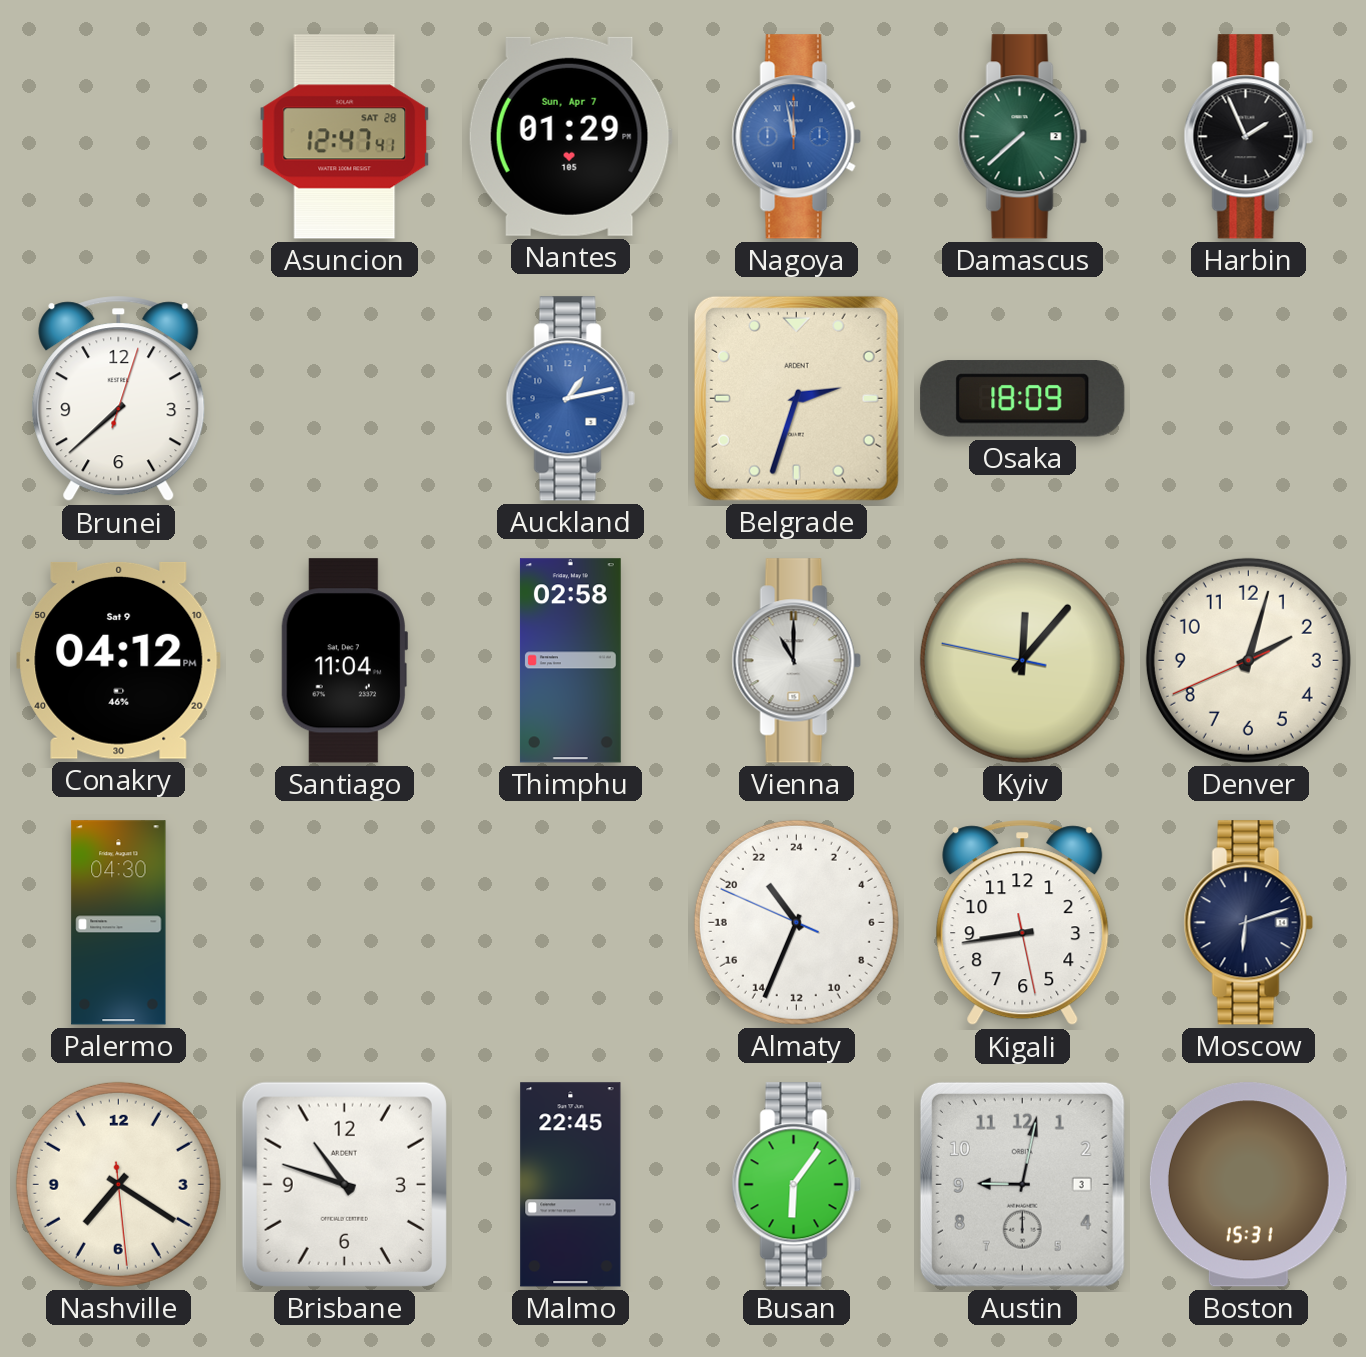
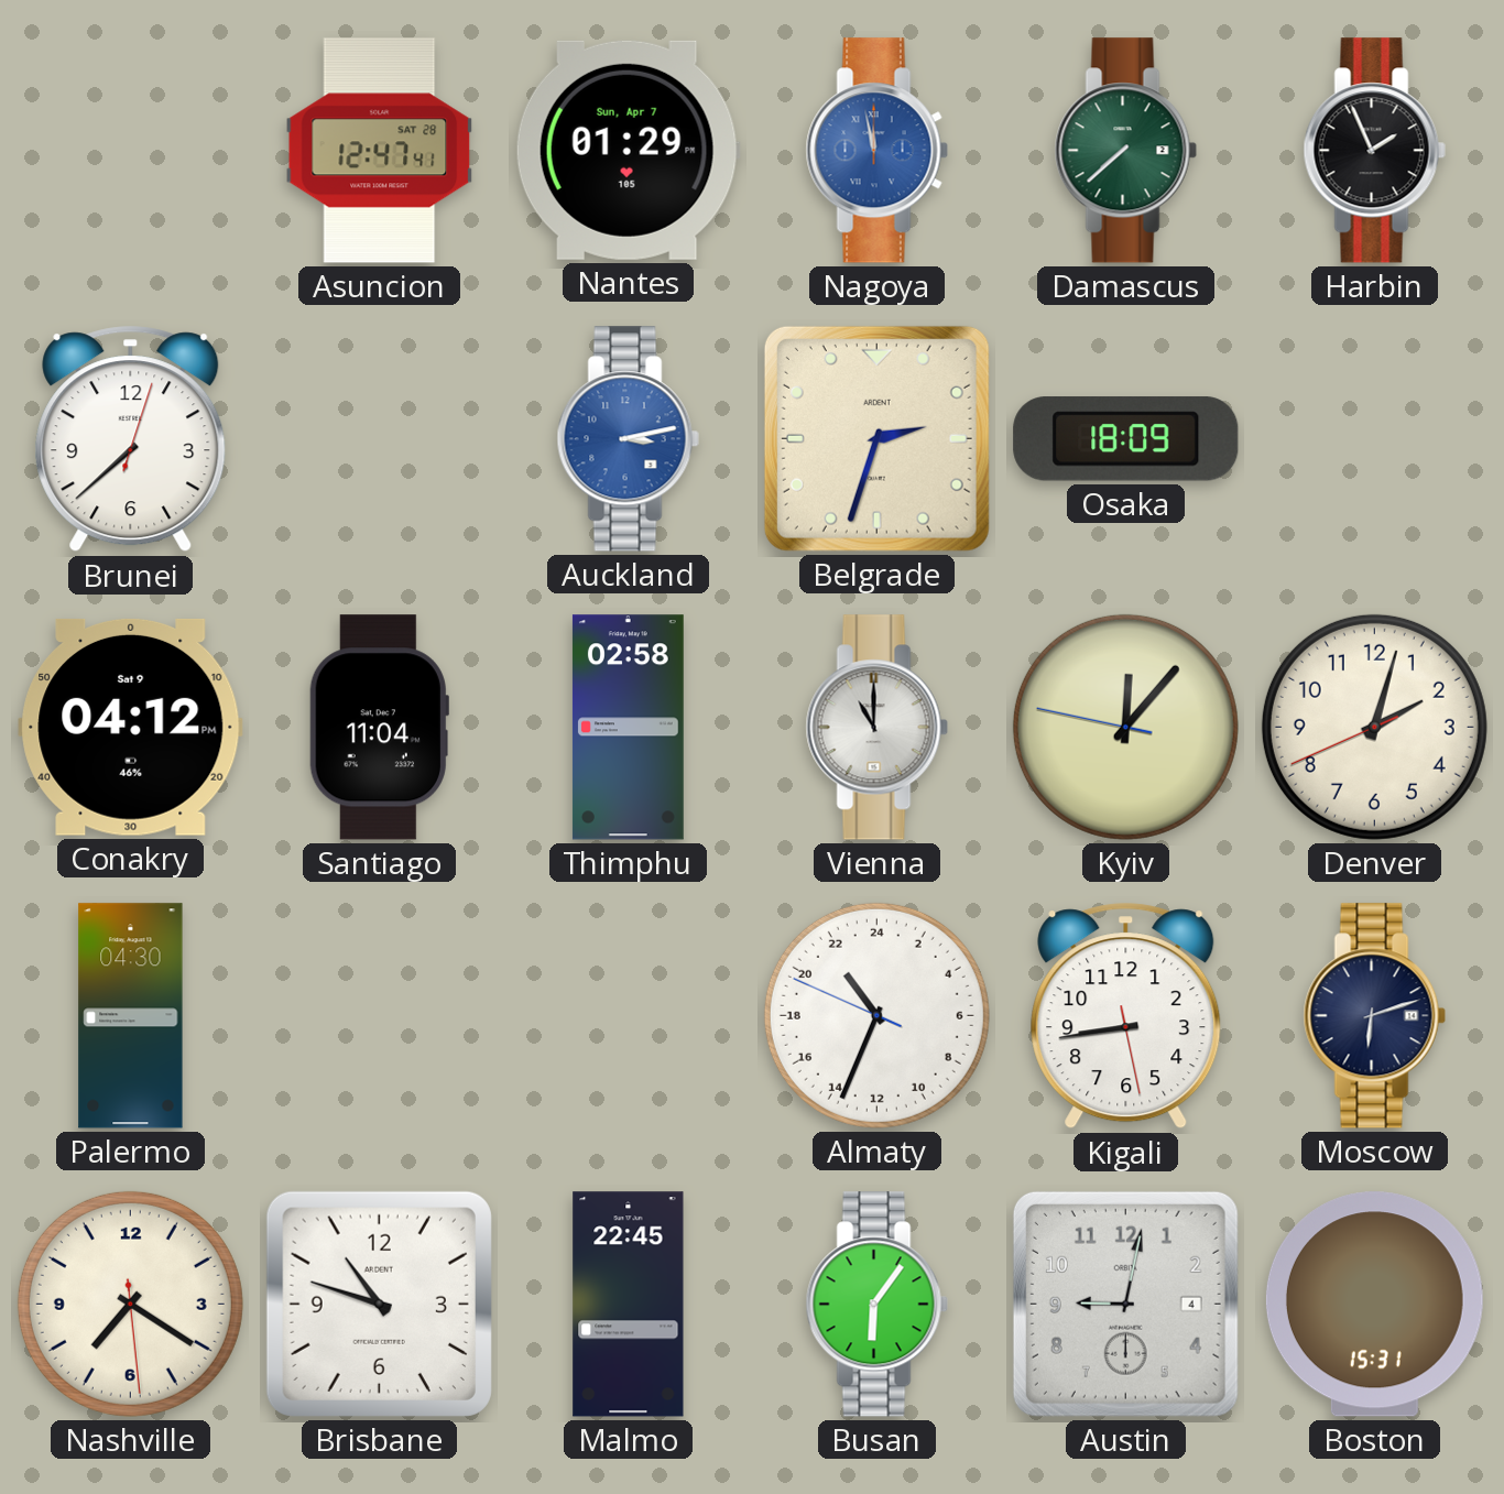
Auckland: 1:13 -> 3:13
Austin date: 3 -> 4
